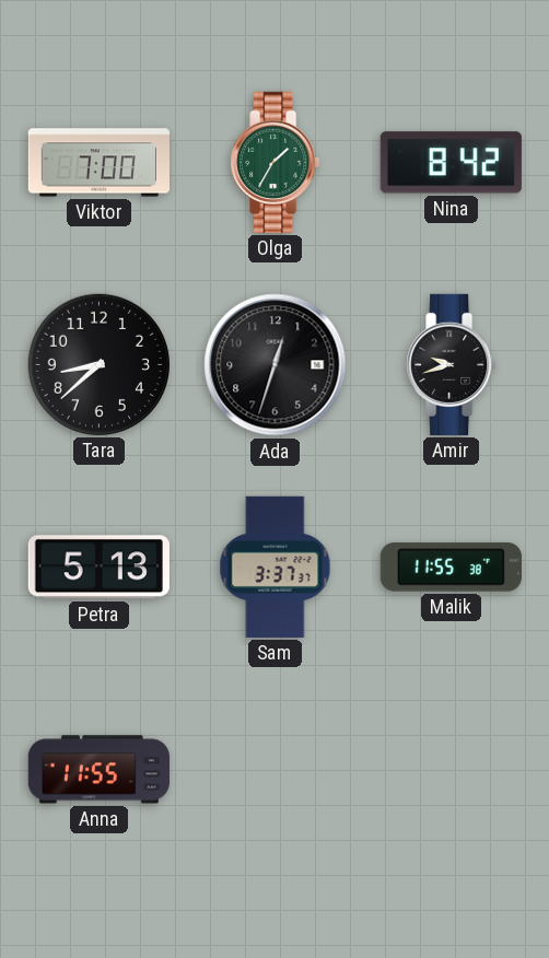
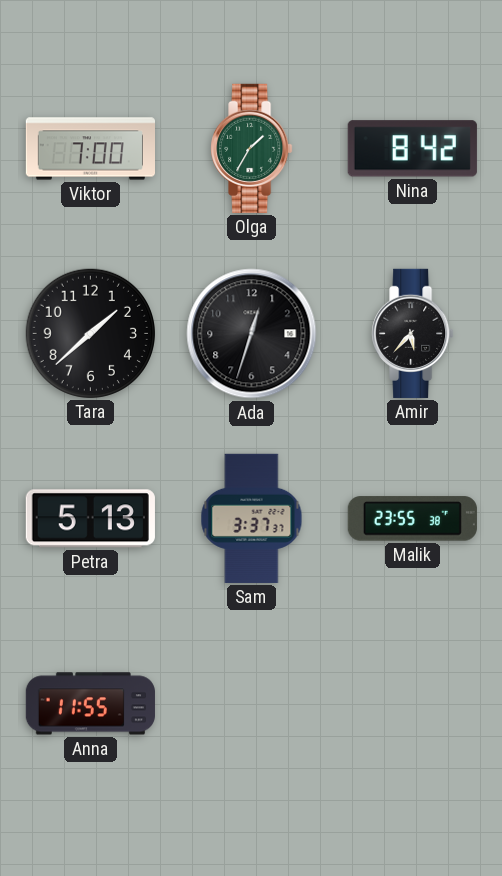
Tara: 8:38 -> 1:38
Amir: 9:42 -> 5:37
Malik: 11:55 -> 23:55
